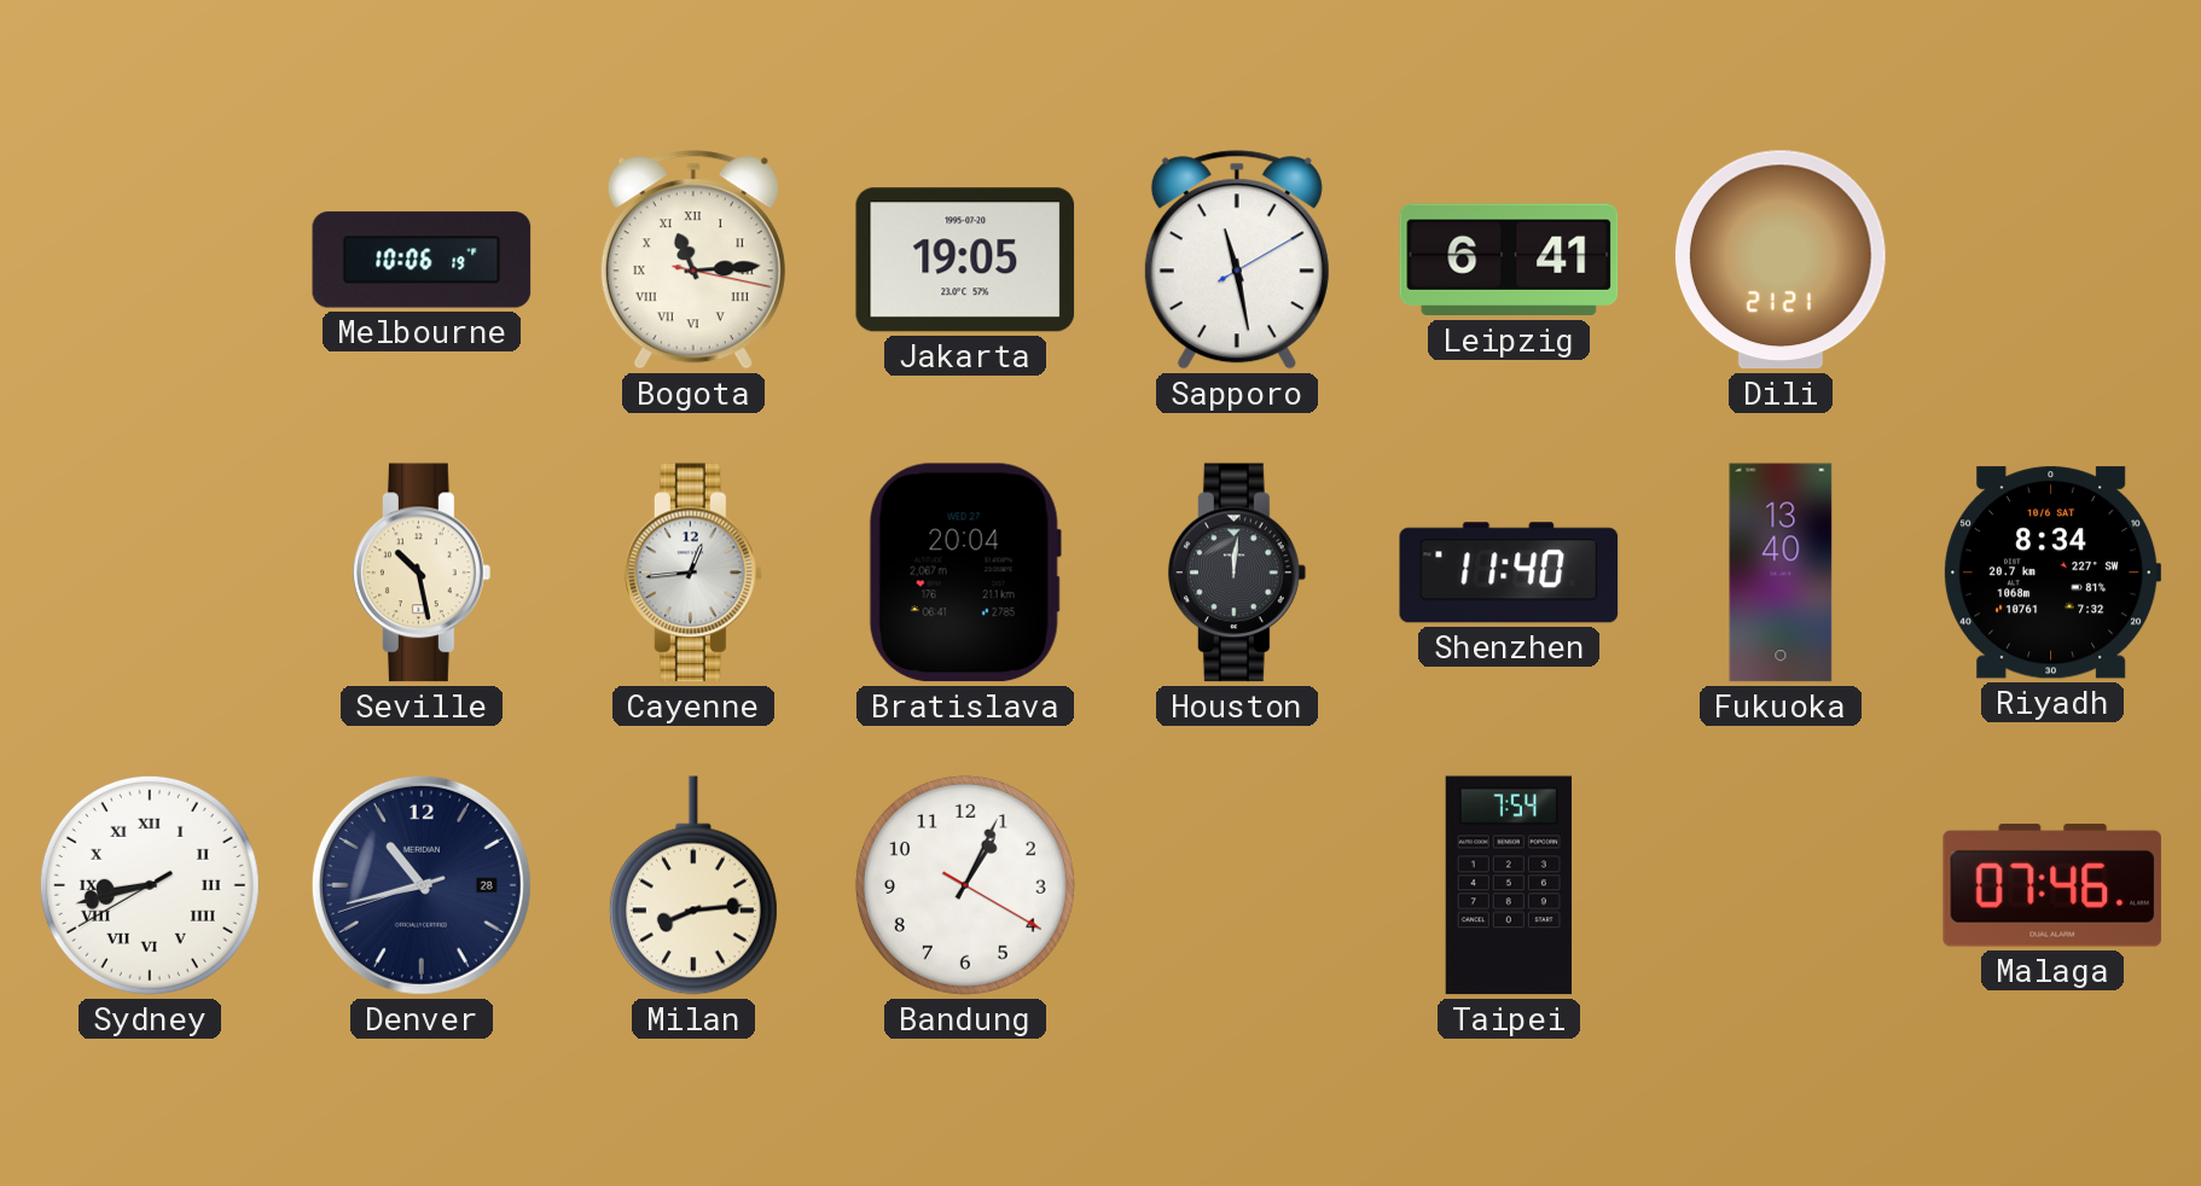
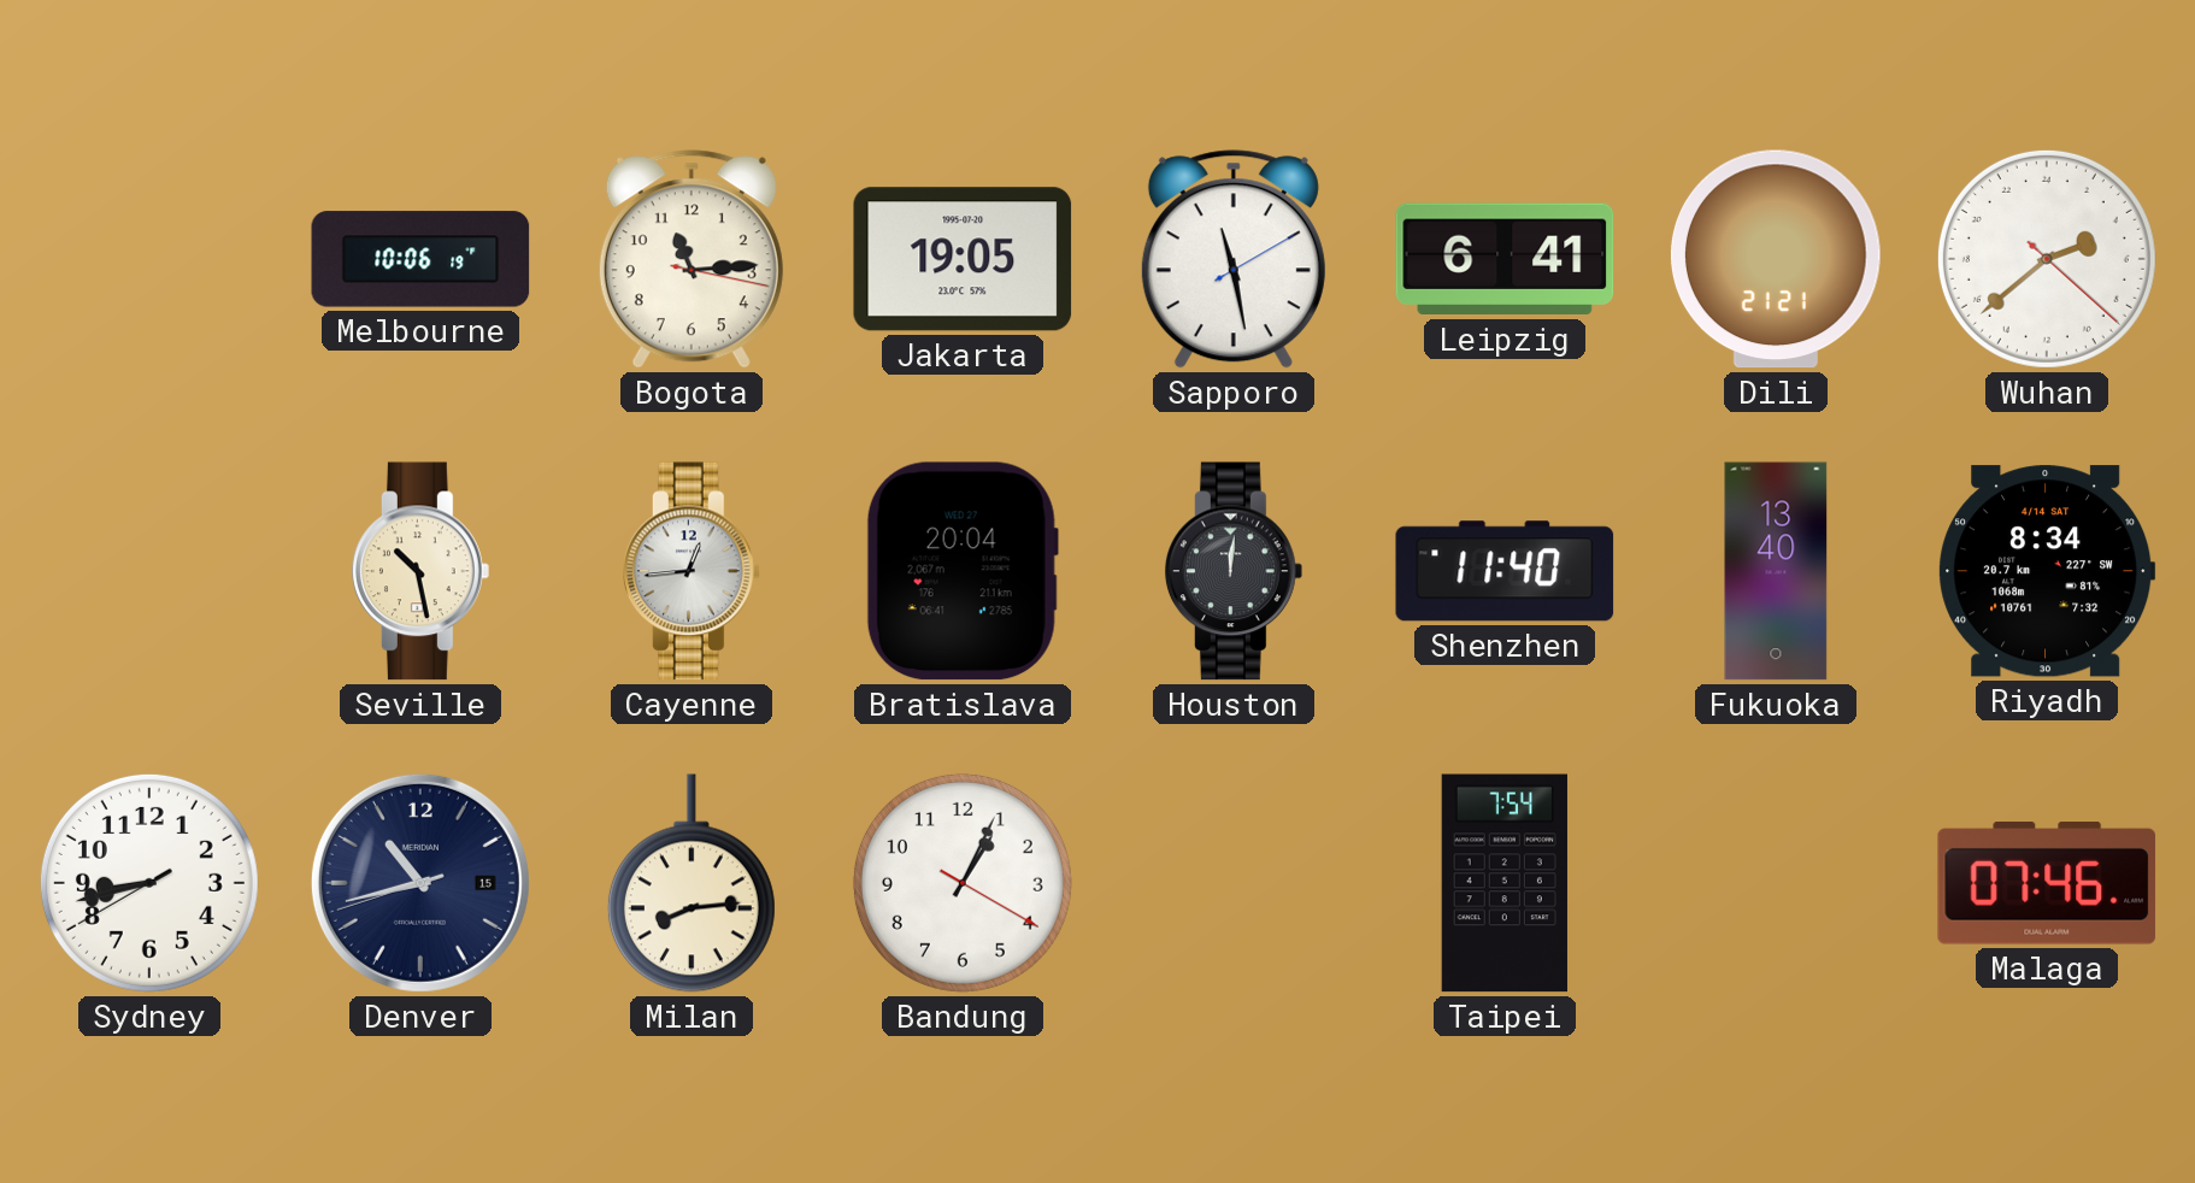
Bogota numerals: Roman -> Arabic
Wuhan: none -> 4:38
Riyadh date: 10/6 SAT -> 4/14 SAT
Sydney numerals: Roman -> Arabic
Denver date: 28 -> 15
